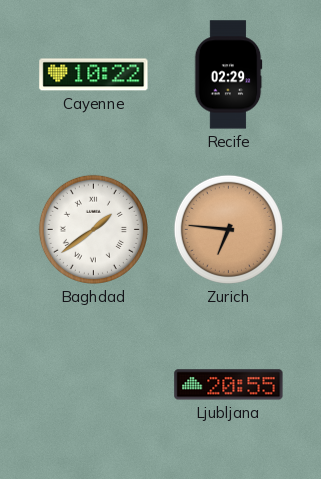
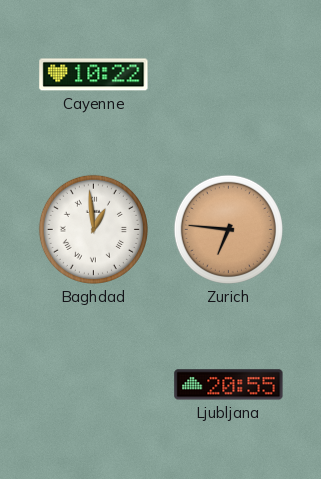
Recife: 02:29 -> none
Baghdad: 1:39 -> 12:59
